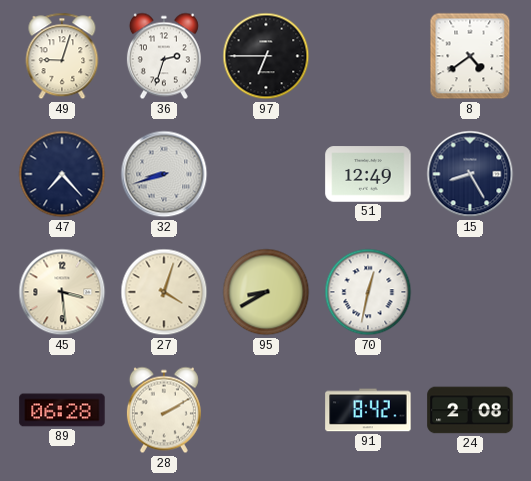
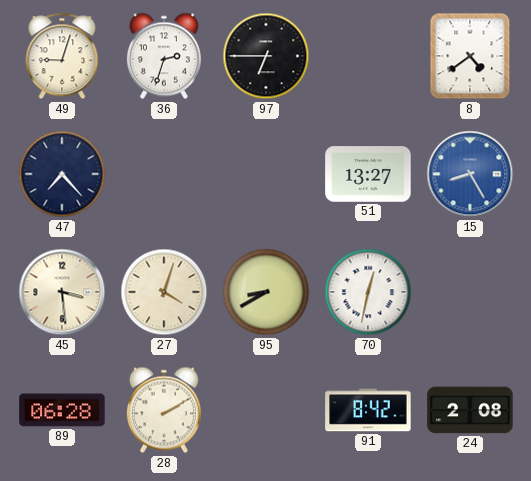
32: 8:42 -> none
51: 12:49 -> 13:27
15 dial: navy -> blue
